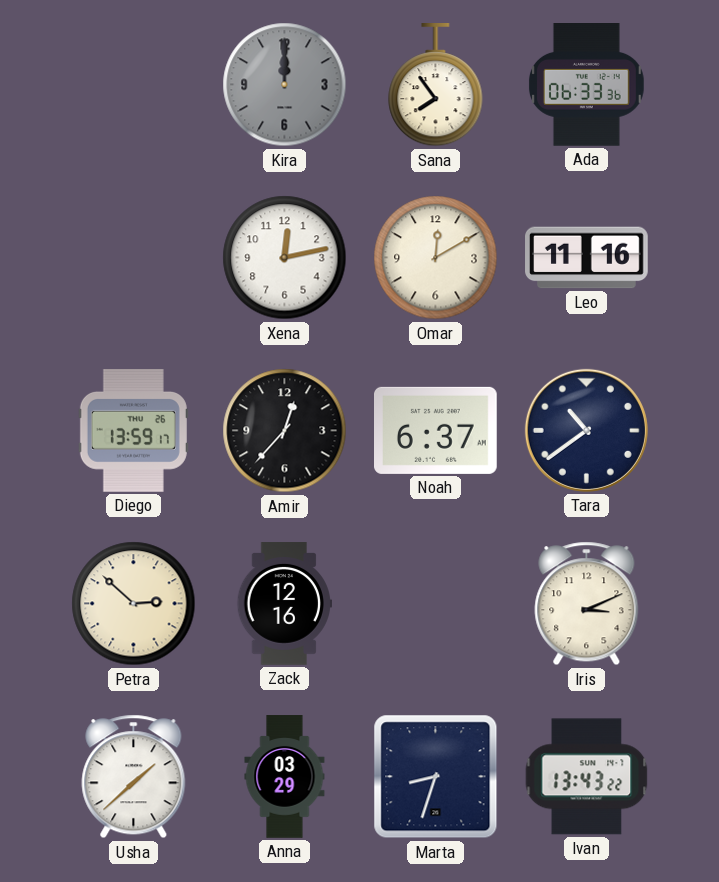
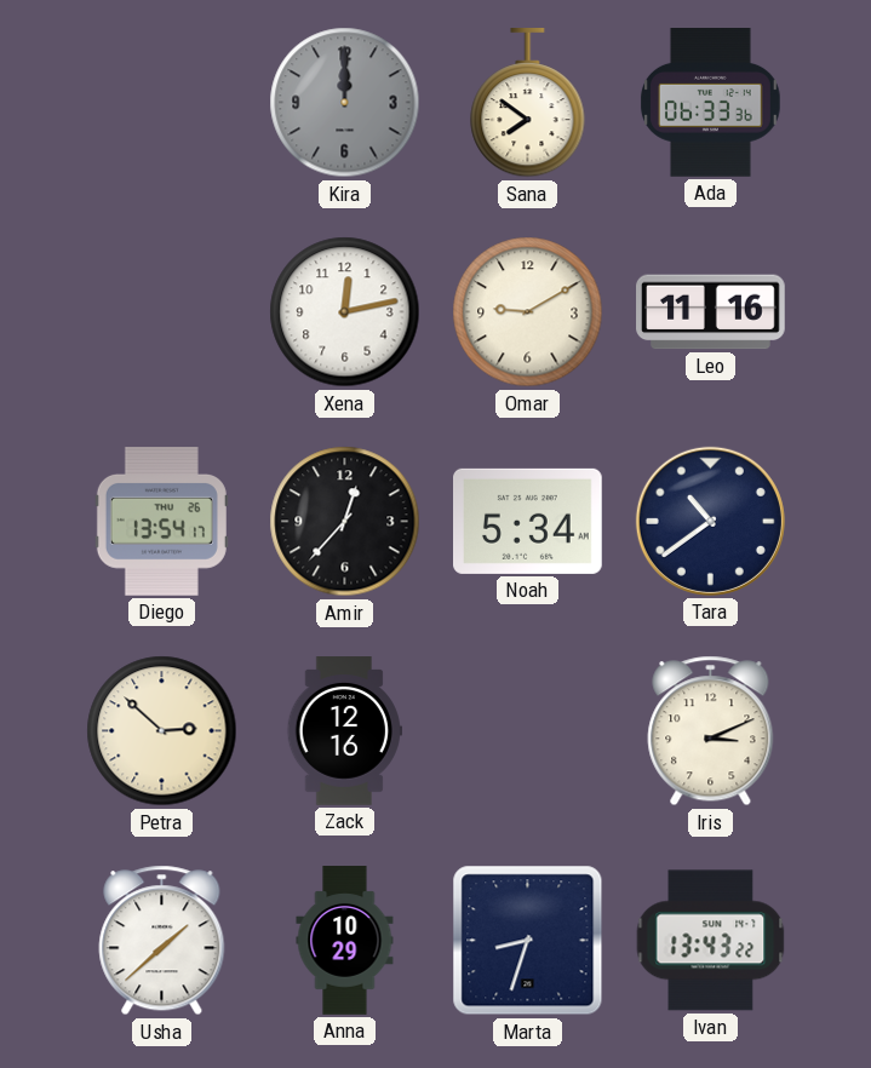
Sana: 7:54 -> 7:51
Omar: 12:10 -> 9:10
Diego: 13:59 -> 13:54
Noah: 6:37 -> 5:34
Anna: 03:29 -> 10:29
